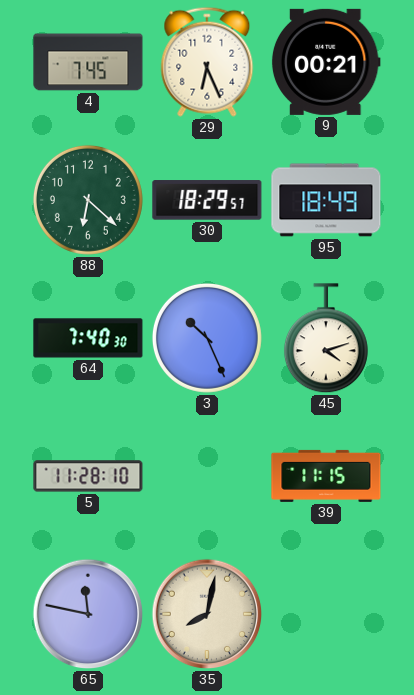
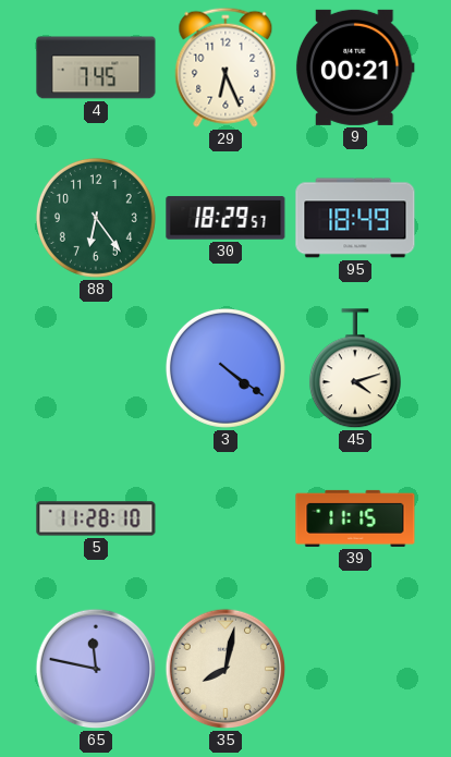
88: 6:22 -> 6:24
64: 7:40 -> none
3: 10:26 -> 4:21
